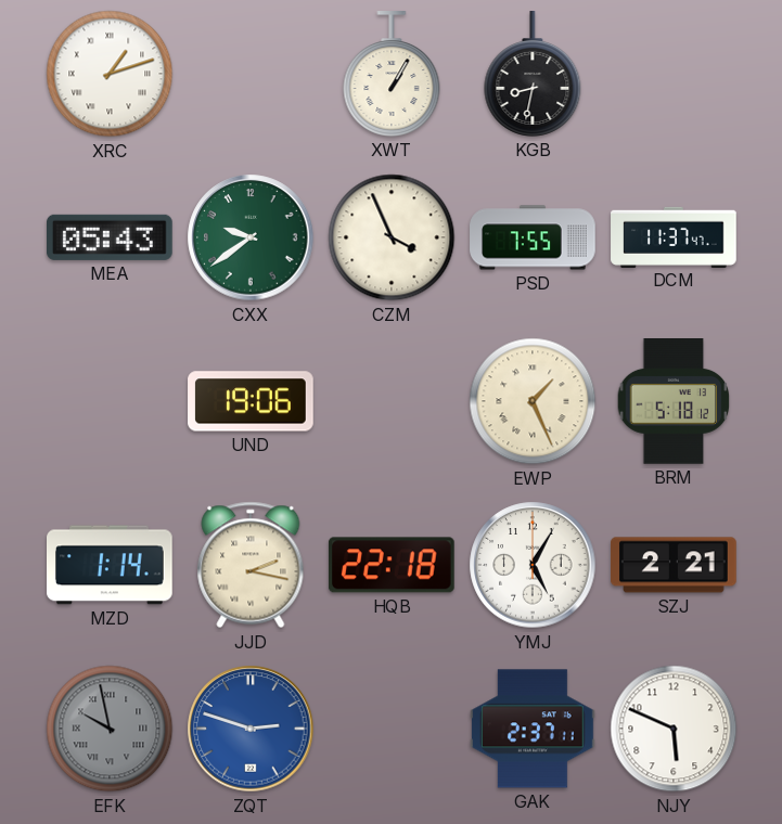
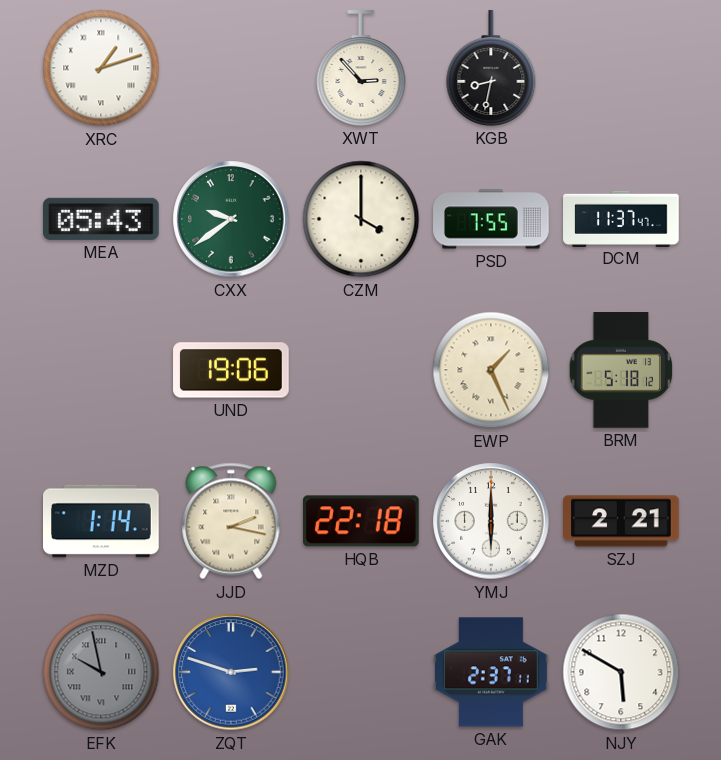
XWT: 1:05 -> 2:53
CZM: 3:56 -> 4:00
YMJ: 5:05 -> 6:00
NJY: 5:49 -> 5:50
